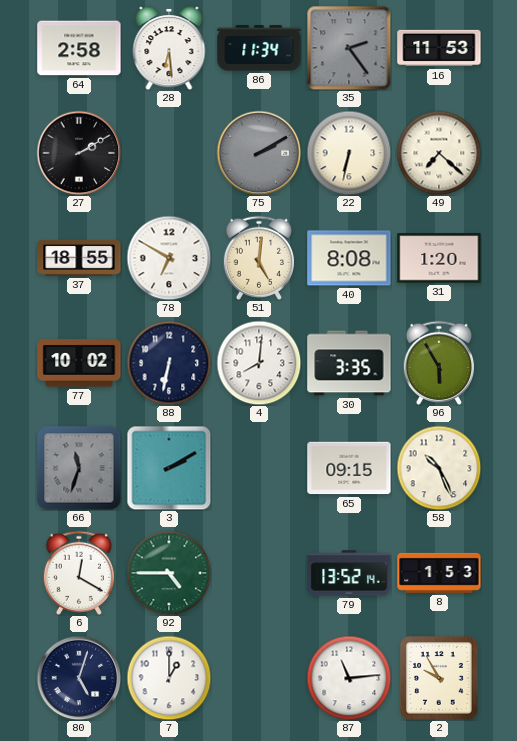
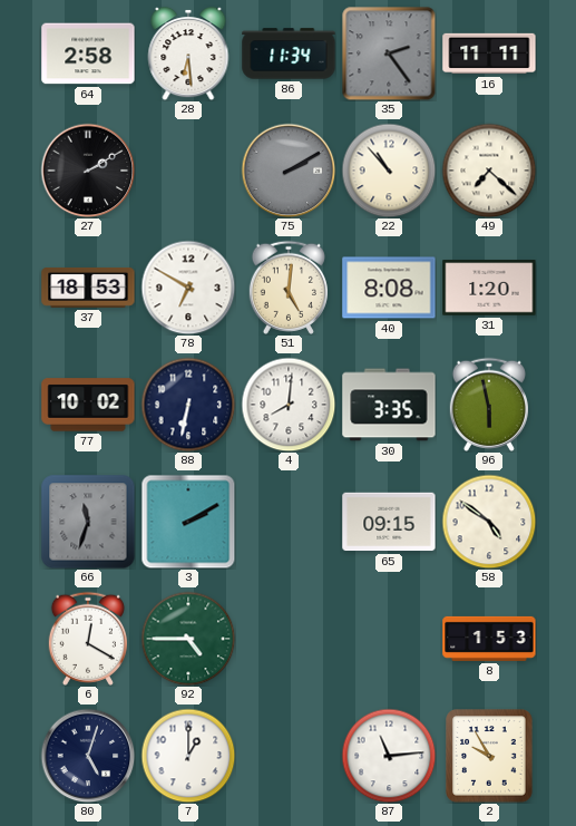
16: 11:53 -> 11:11
22: 6:32 -> 10:53
37: 18:55 -> 18:53
96: 5:55 -> 5:58
58: 10:26 -> 4:51
79: 13:52 -> none
